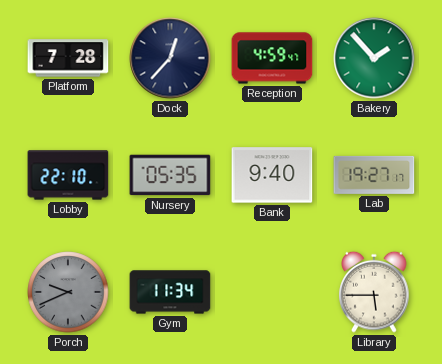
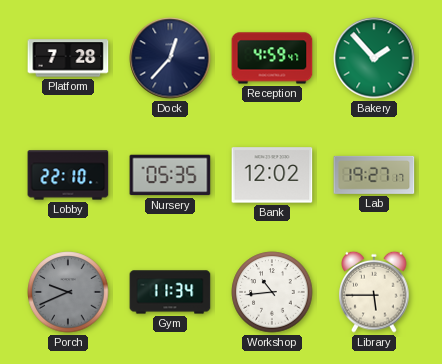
Bank: 9:40 -> 12:02
Workshop: none -> 10:44
